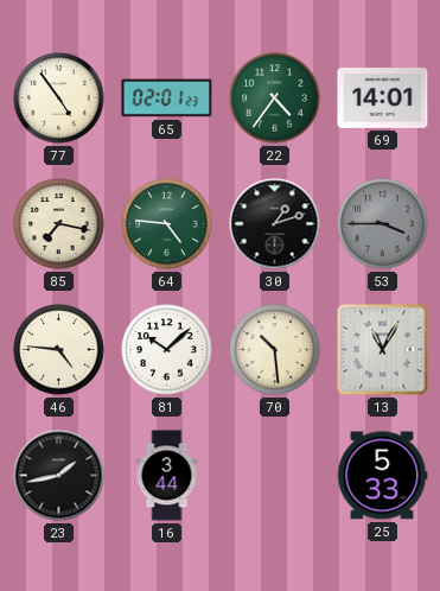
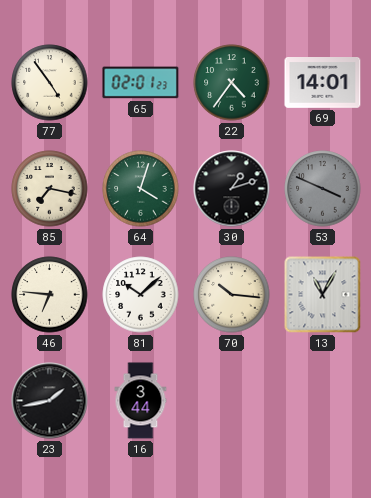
64: 4:46 -> 4:03
53: 3:45 -> 3:49
46: 4:46 -> 6:46
70: 10:29 -> 10:16
25: 5:33 -> none
